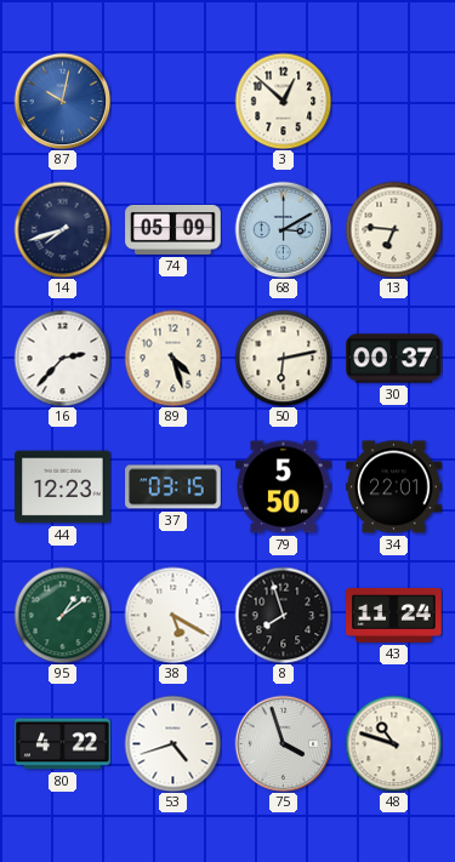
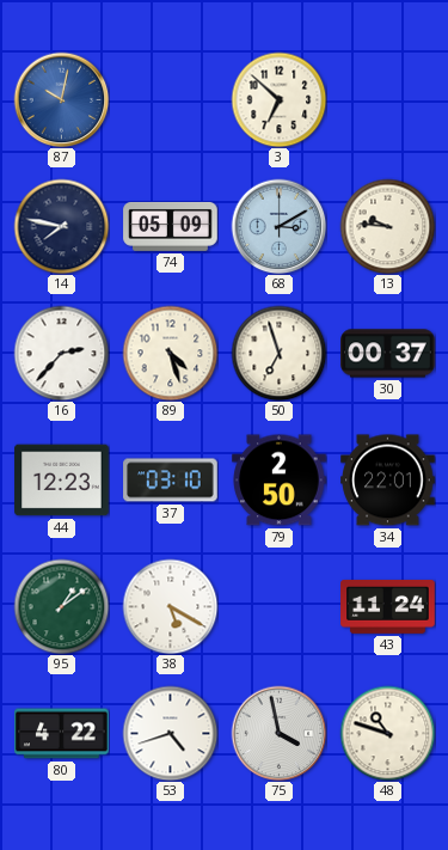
3: 12:52 -> 6:52
14: 7:42 -> 7:47
13: 6:46 -> 9:46
50: 6:13 -> 6:57
37: 03:15 -> 03:10
79: 5:50 -> 2:50
8: 7:57 -> none
75: 3:57 -> 3:58
